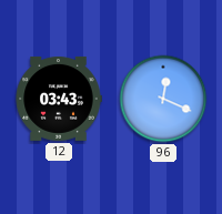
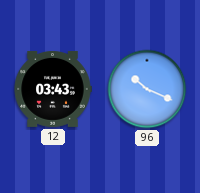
96: 12:19 -> 10:19
